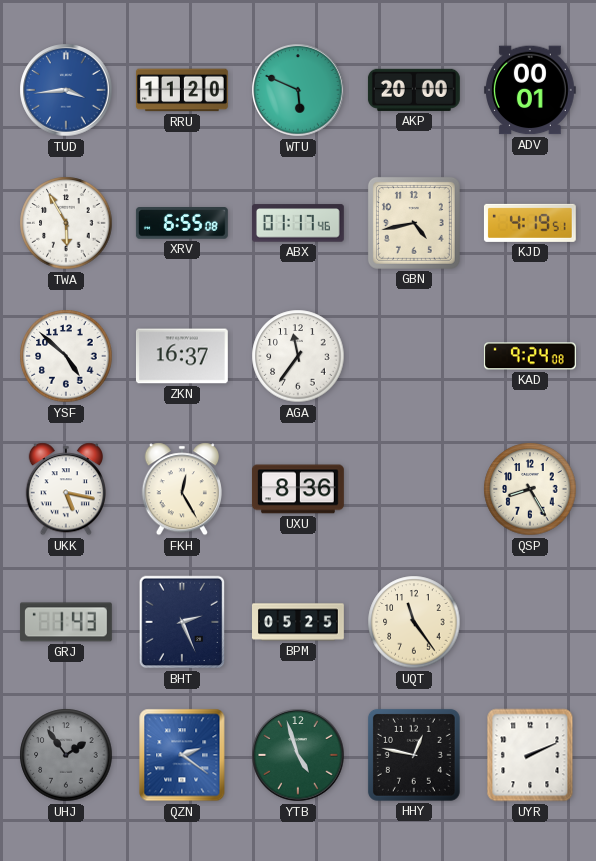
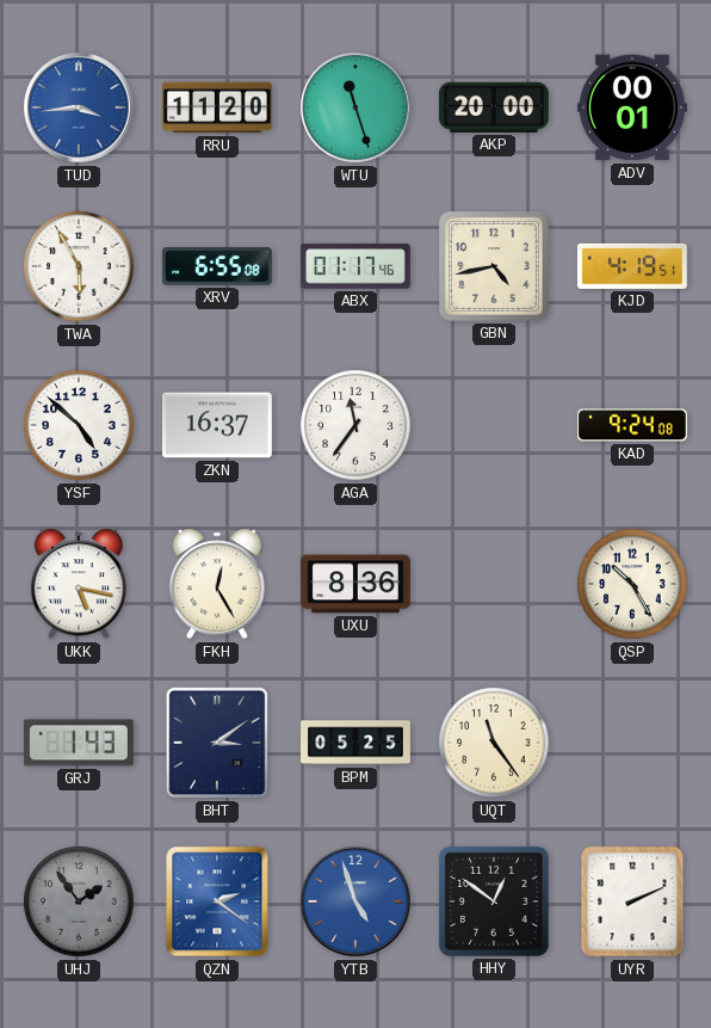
WTU: 5:49 -> 11:27
QSP: 8:25 -> 10:25
BHT: 2:26 -> 3:09
YTB dial: green -> blue
HHY: 12:47 -> 12:51
